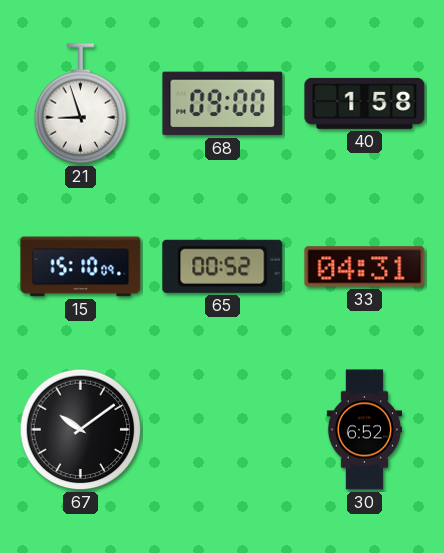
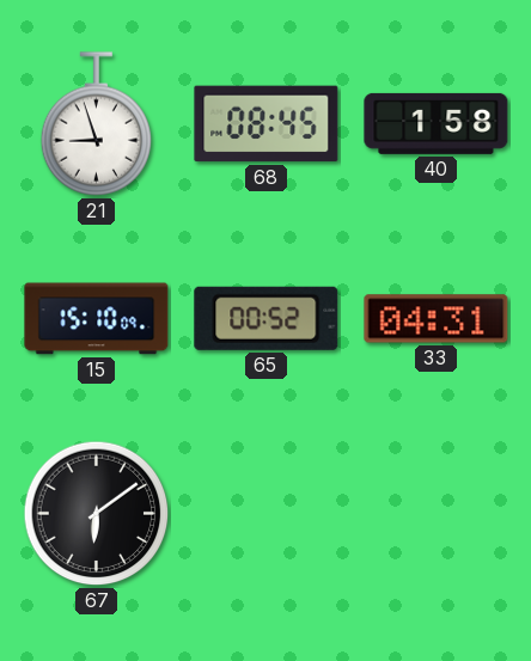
68: 09:00 -> 08:45
67: 10:09 -> 6:09
30: 6:52 -> none
